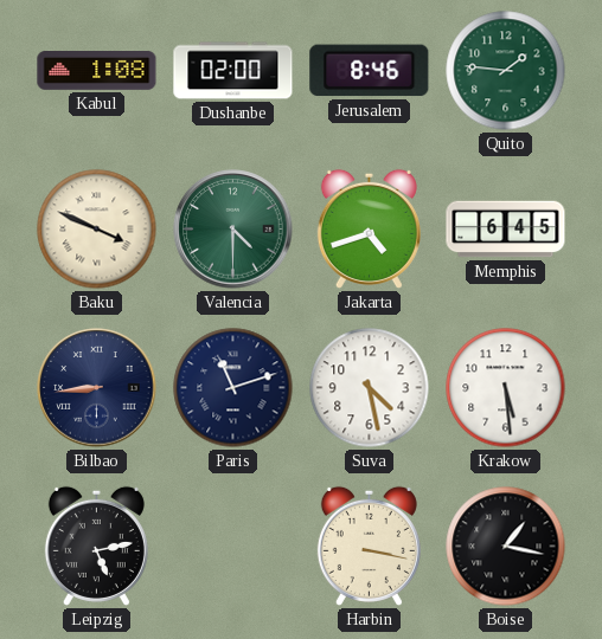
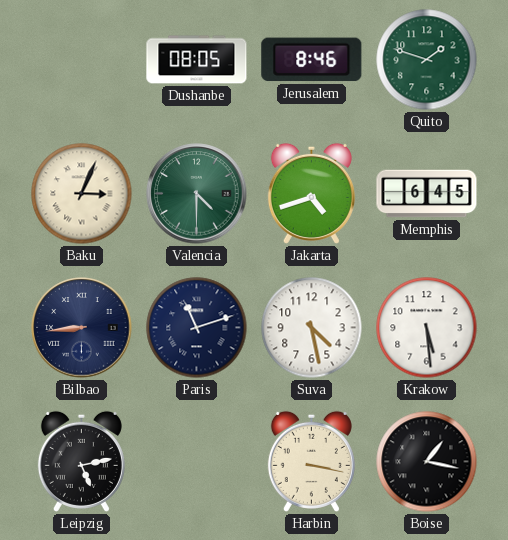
Kabul: 1:08 -> none
Dushanbe: 02:00 -> 08:05
Quito: 1:46 -> 1:48
Baku: 3:49 -> 3:04
